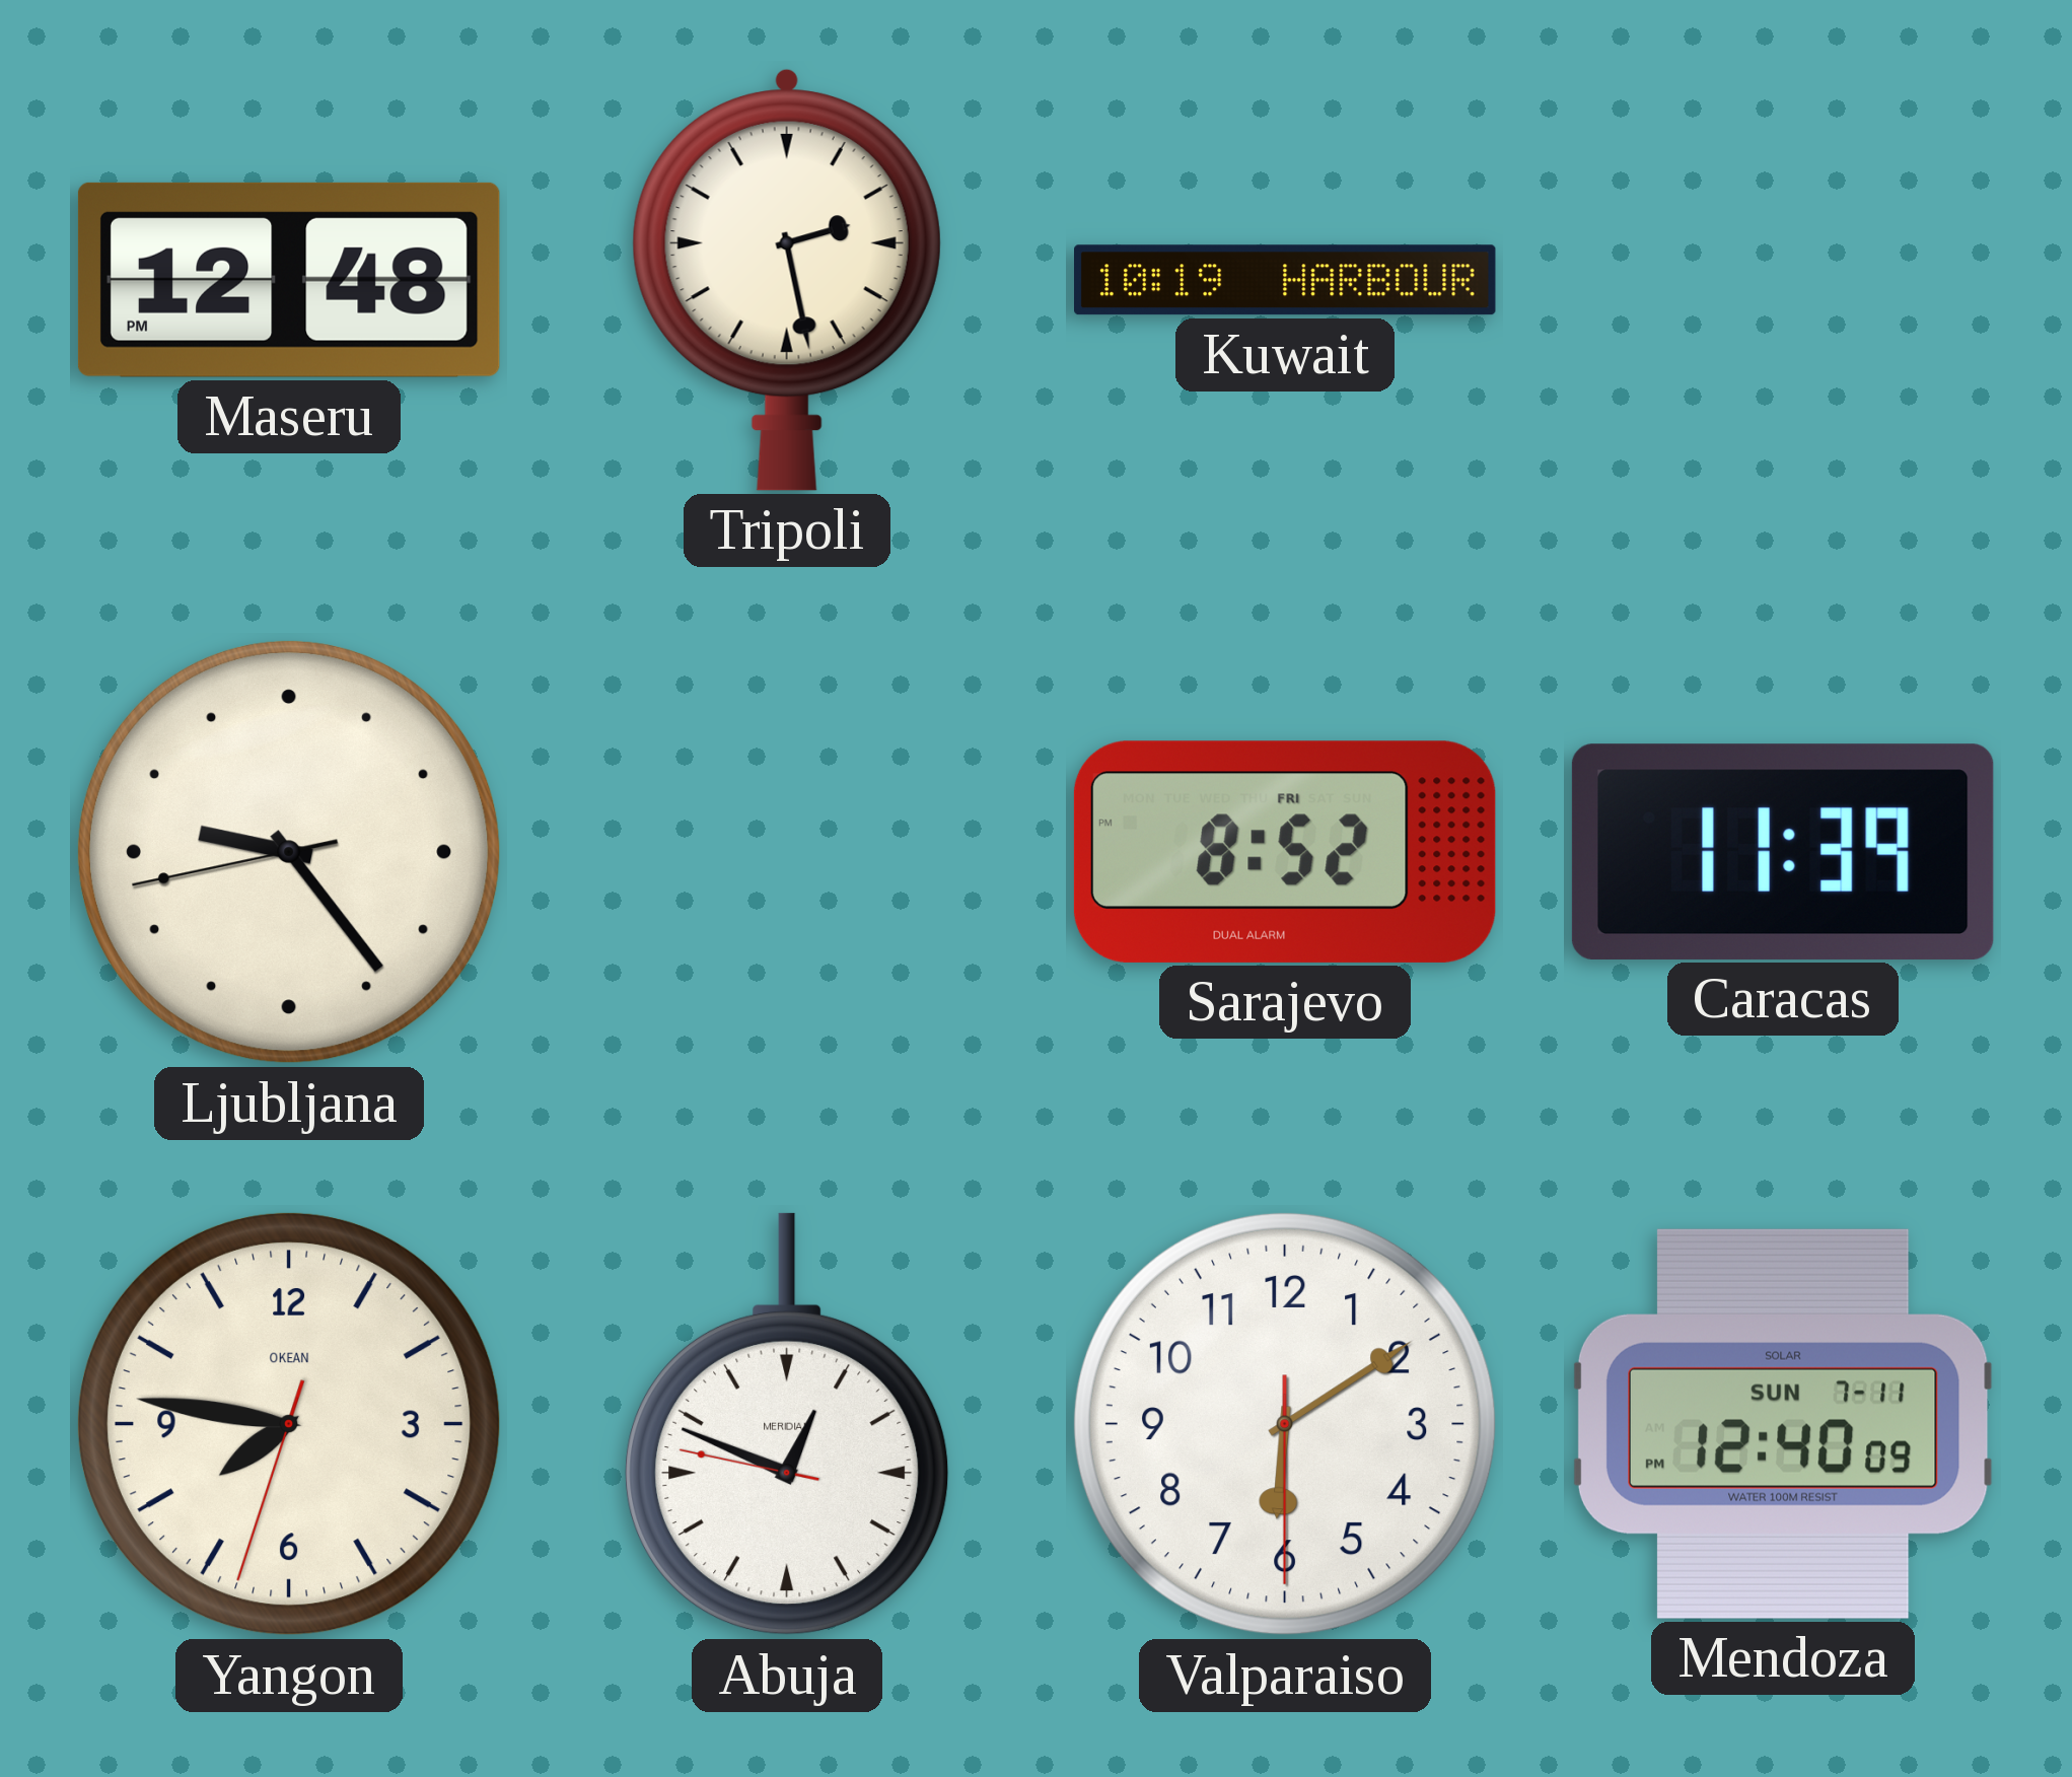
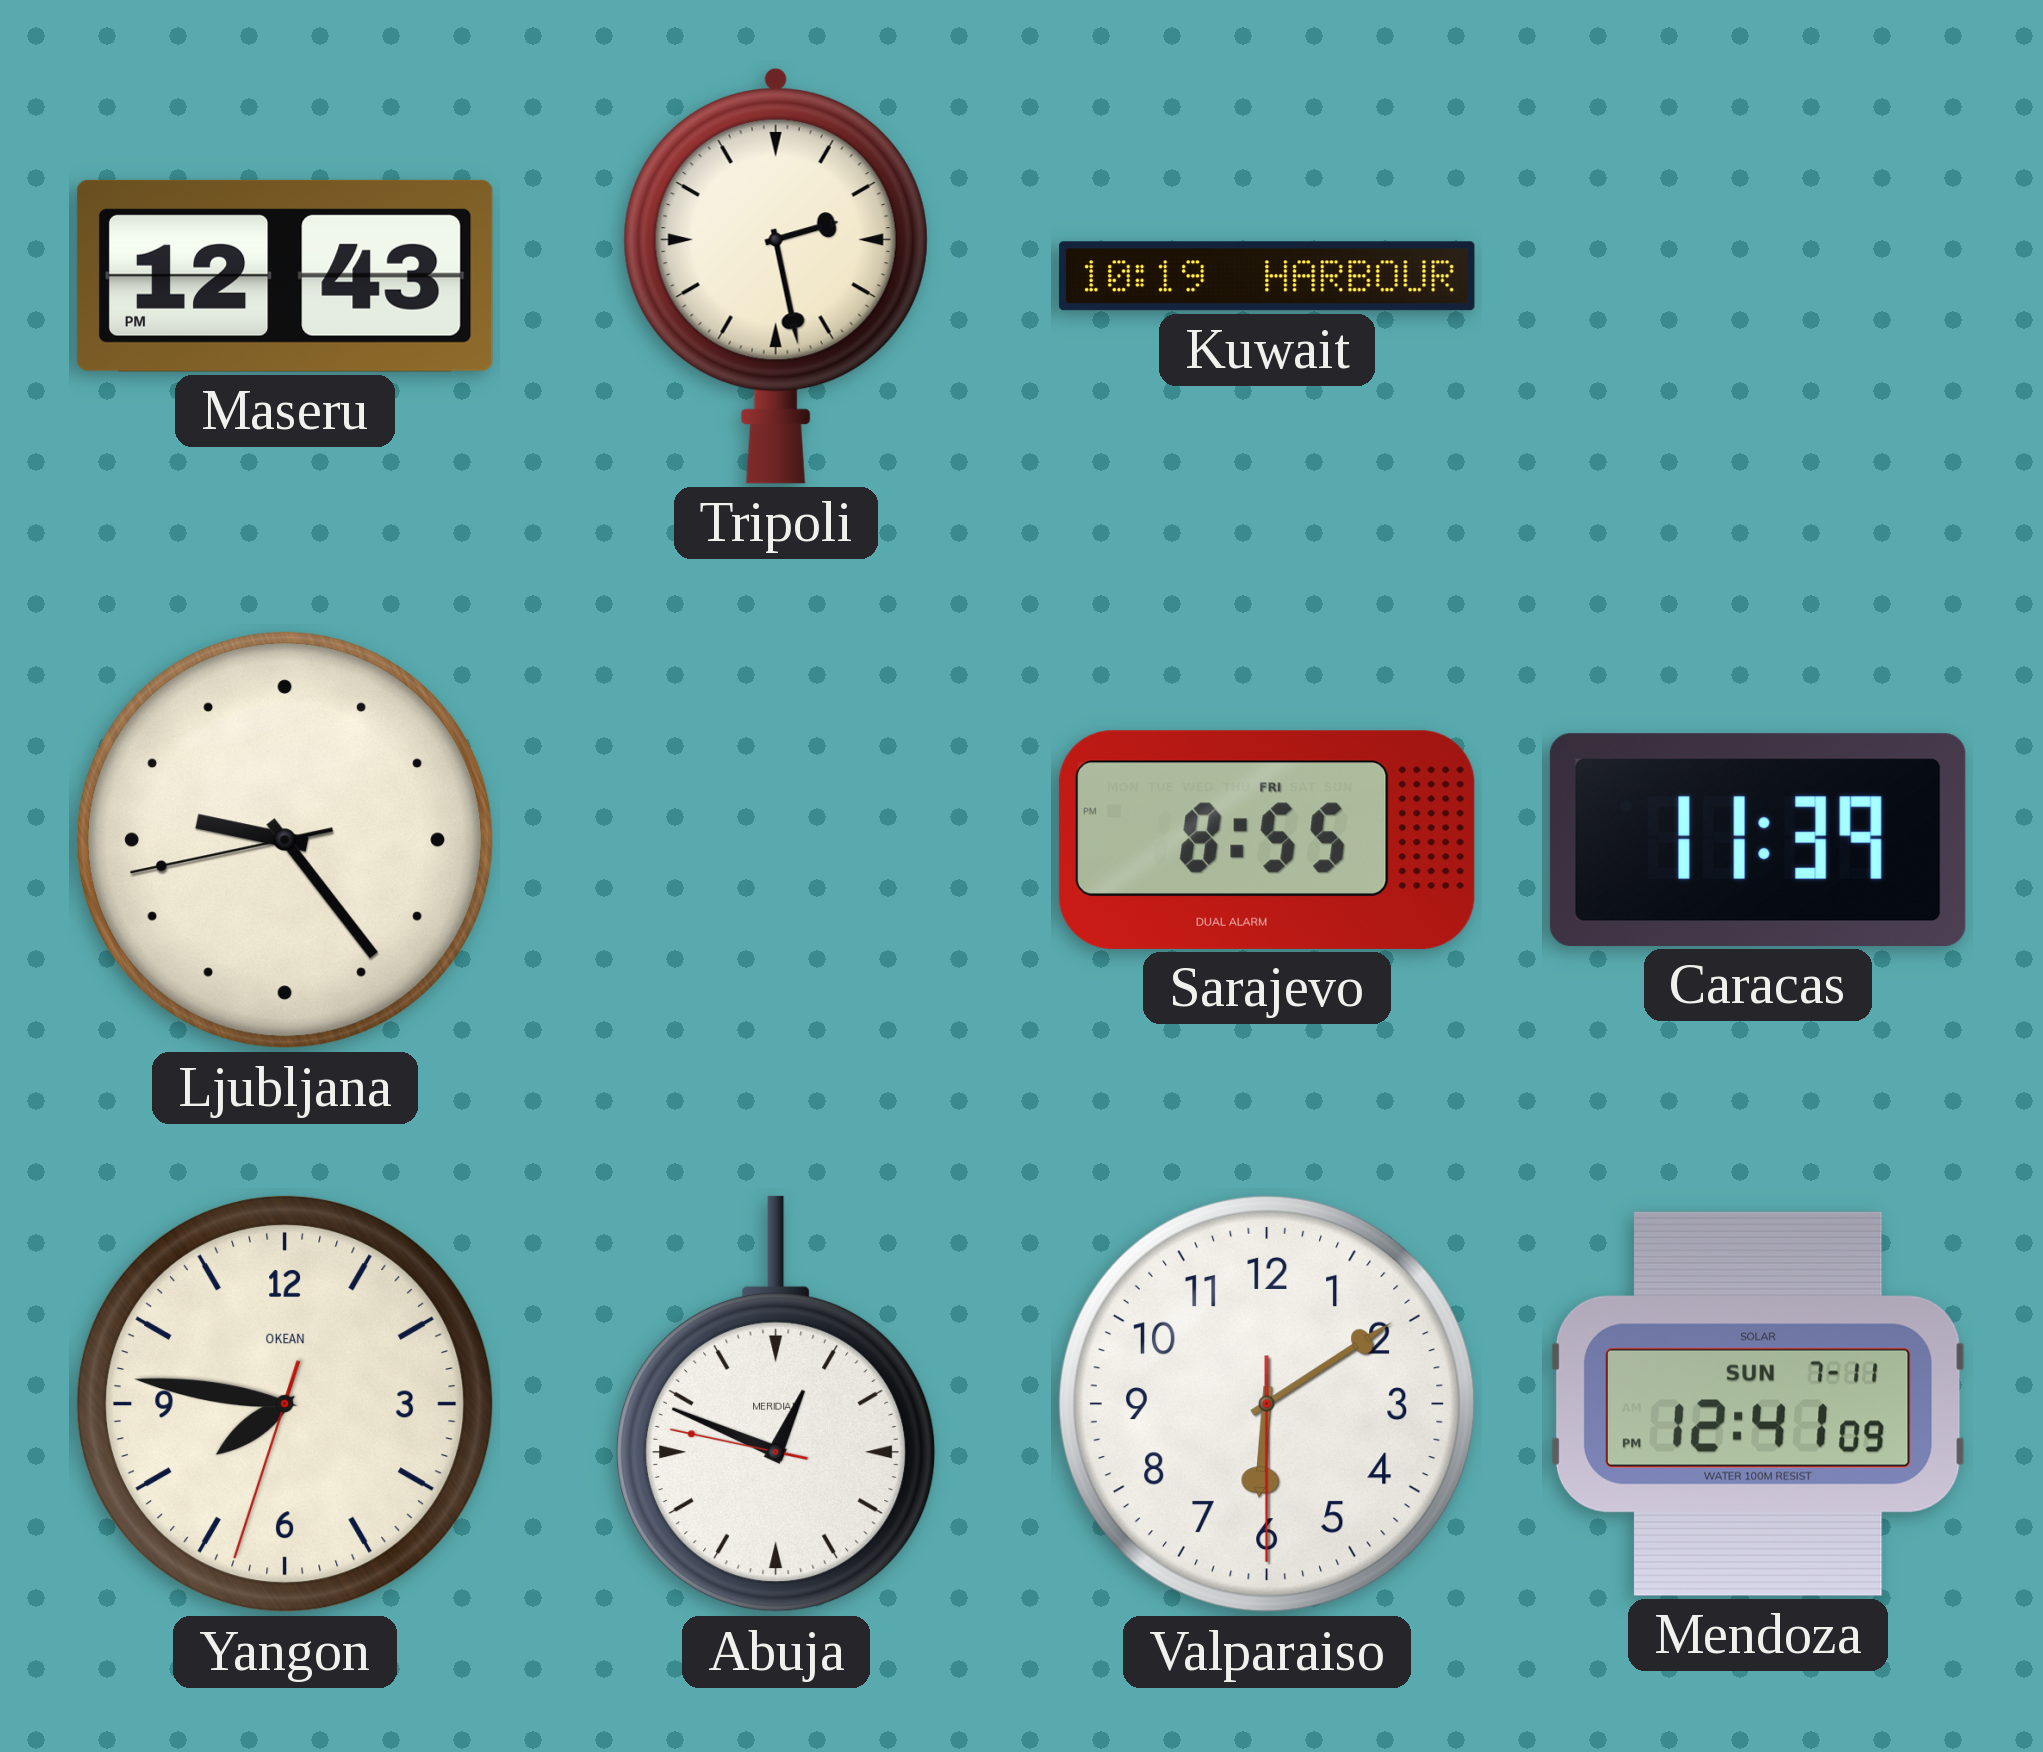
Maseru: 12:48 -> 12:43
Sarajevo: 8:52 -> 8:55
Mendoza: 12:40 -> 12:41
